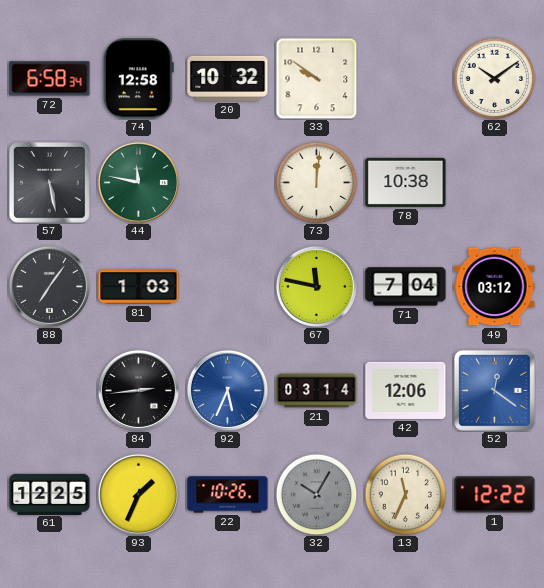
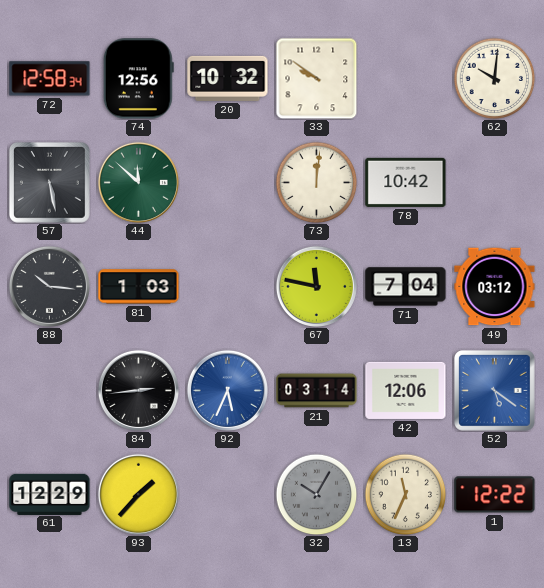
72: 6:58 -> 12:58
74: 12:58 -> 12:56
62: 10:09 -> 10:01
44: 11:47 -> 11:52
78: 10:38 -> 10:42
88: 7:06 -> 10:16
52: 12:21 -> 5:21
61: 12:25 -> 12:29
93: 1:34 -> 1:37
22: 10:26 -> none
